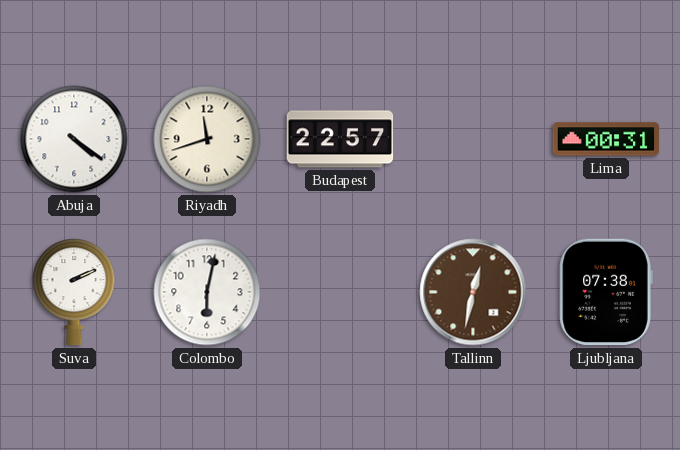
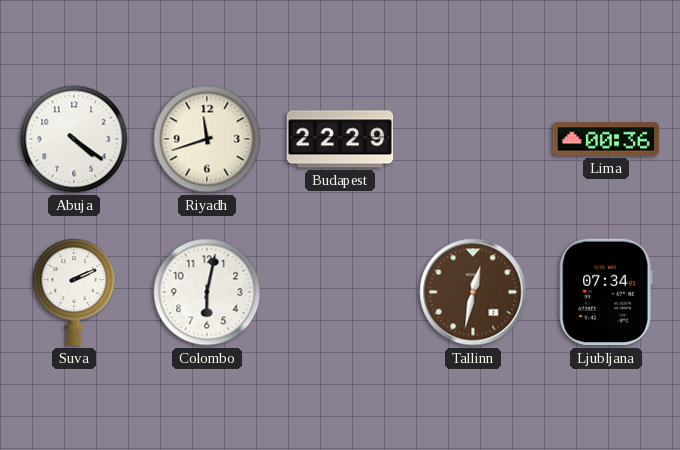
Budapest: 22:57 -> 22:29
Lima: 00:31 -> 00:36
Ljubljana: 07:38 -> 07:34
